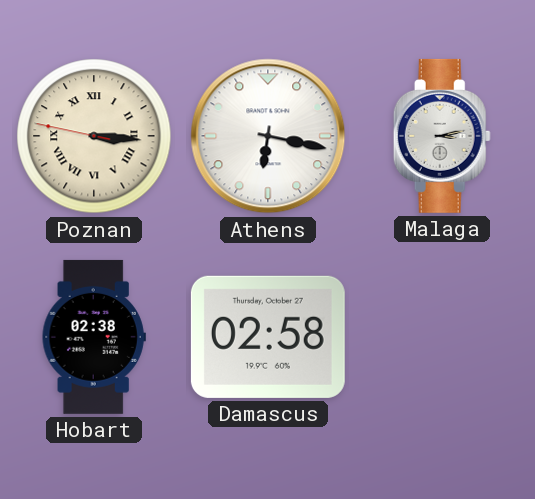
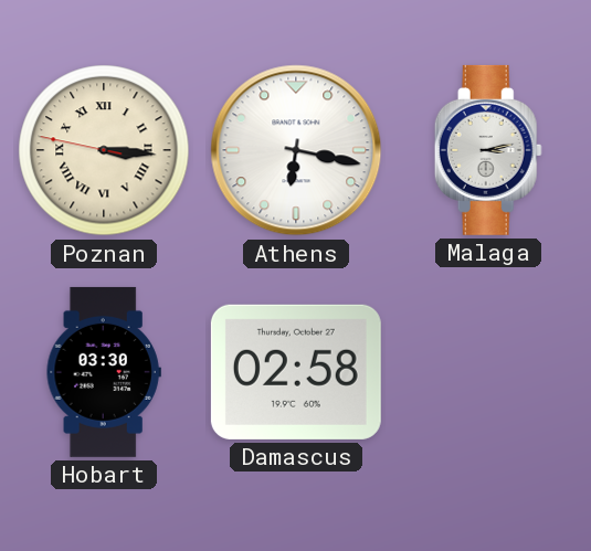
Hobart: 02:38 -> 03:30
